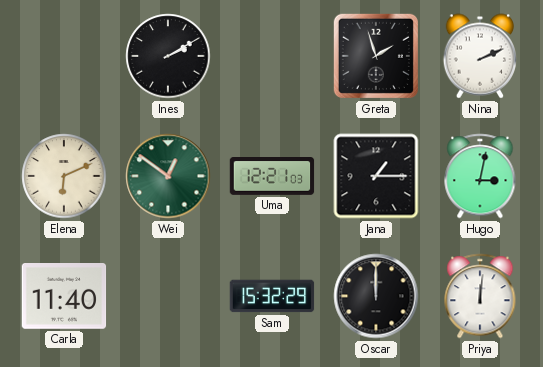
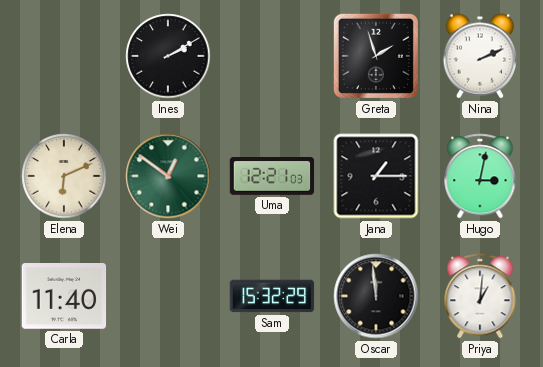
Oscar: 12:00 -> 11:59
Priya: 12:01 -> 1:01
